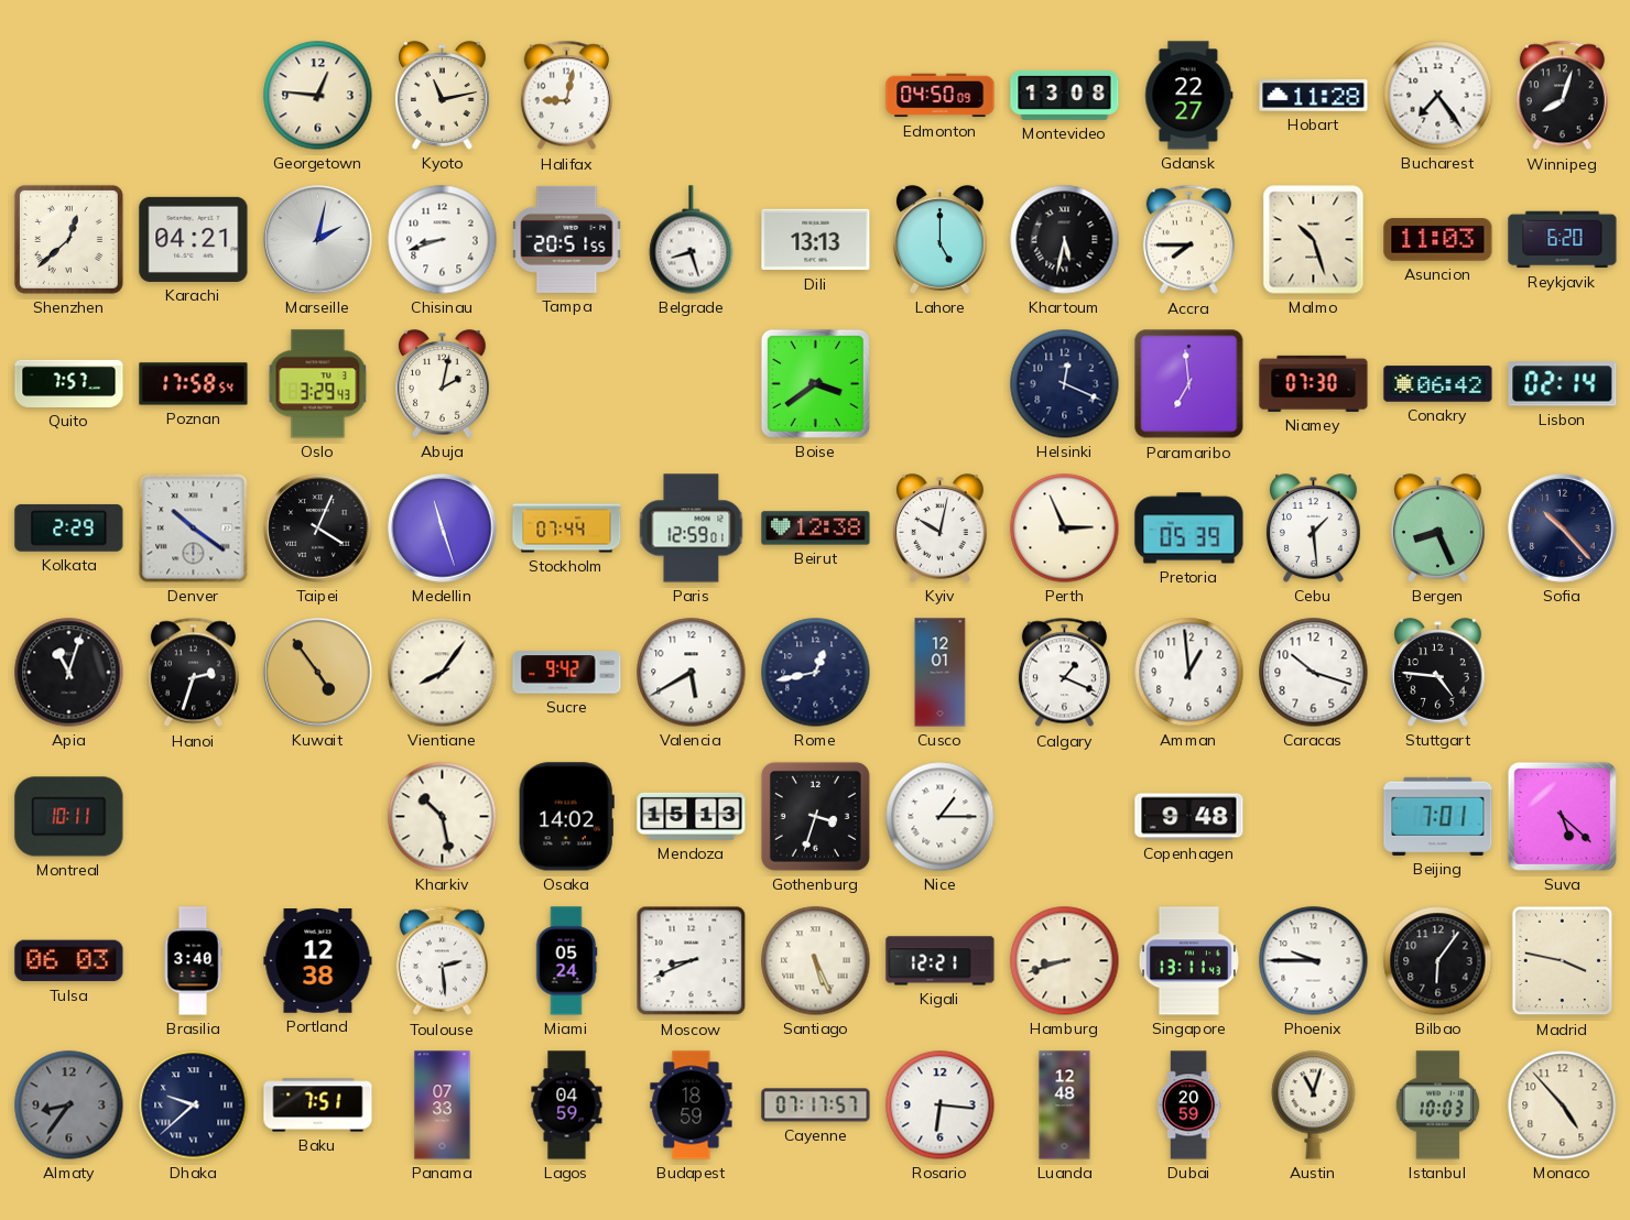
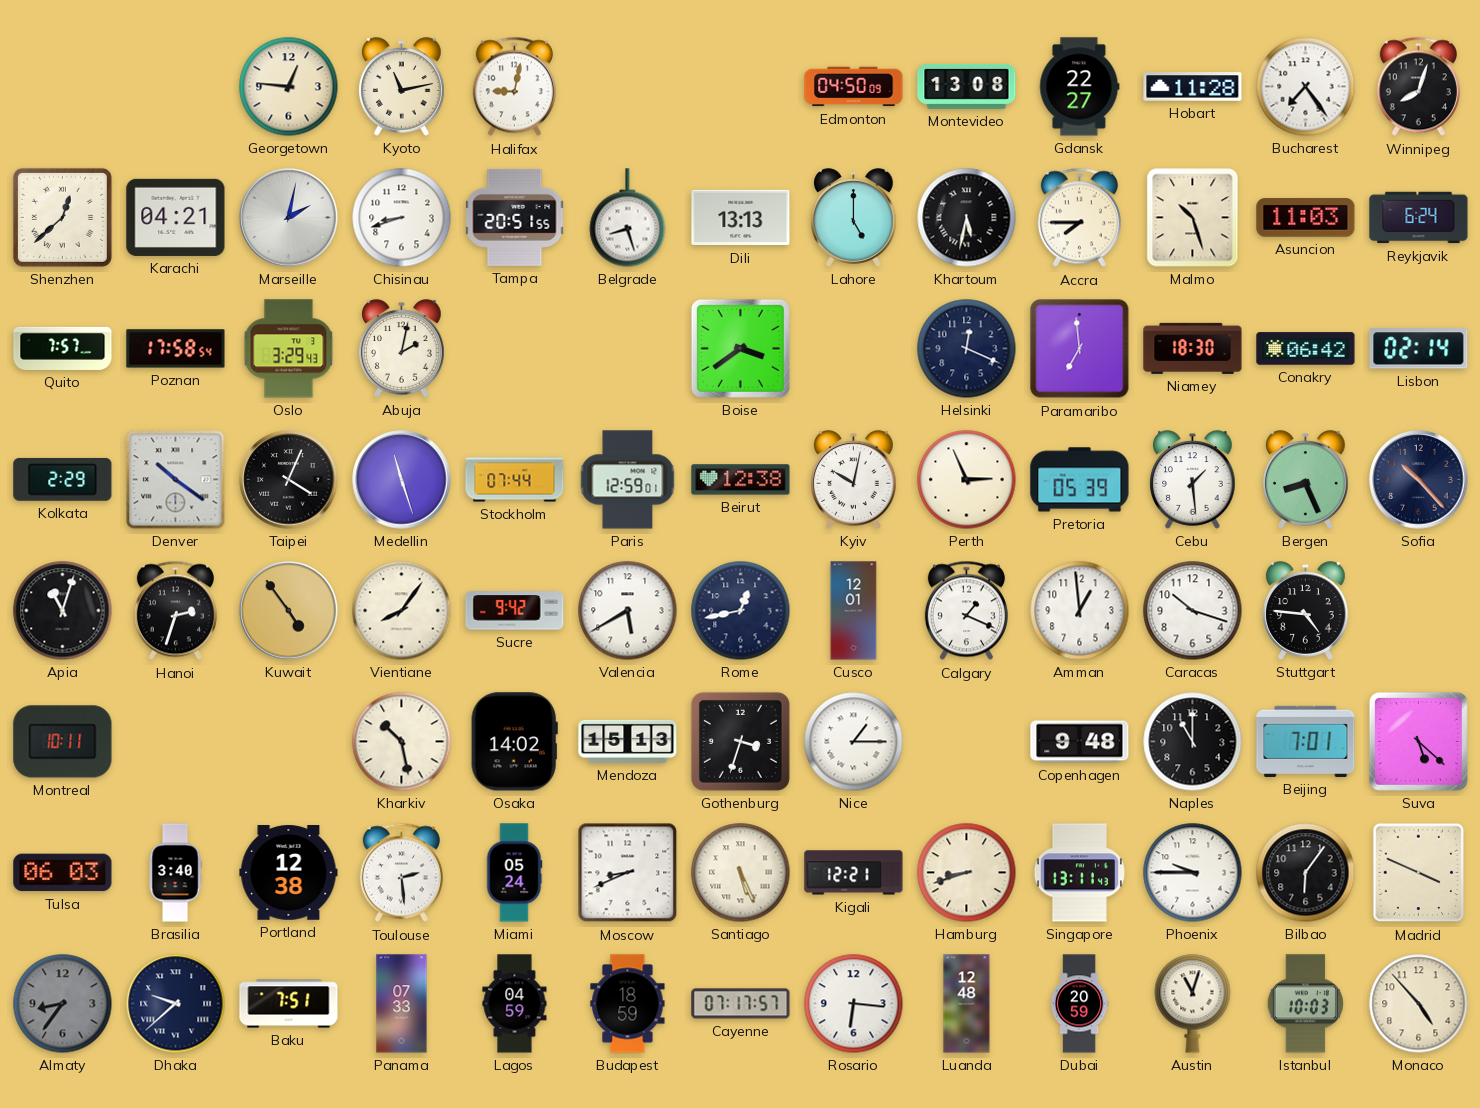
Reykjavik: 6:20 -> 6:24
Niamey: 07:30 -> 18:30
Naples: none -> 11:00
Madrid: 3:47 -> 3:49
